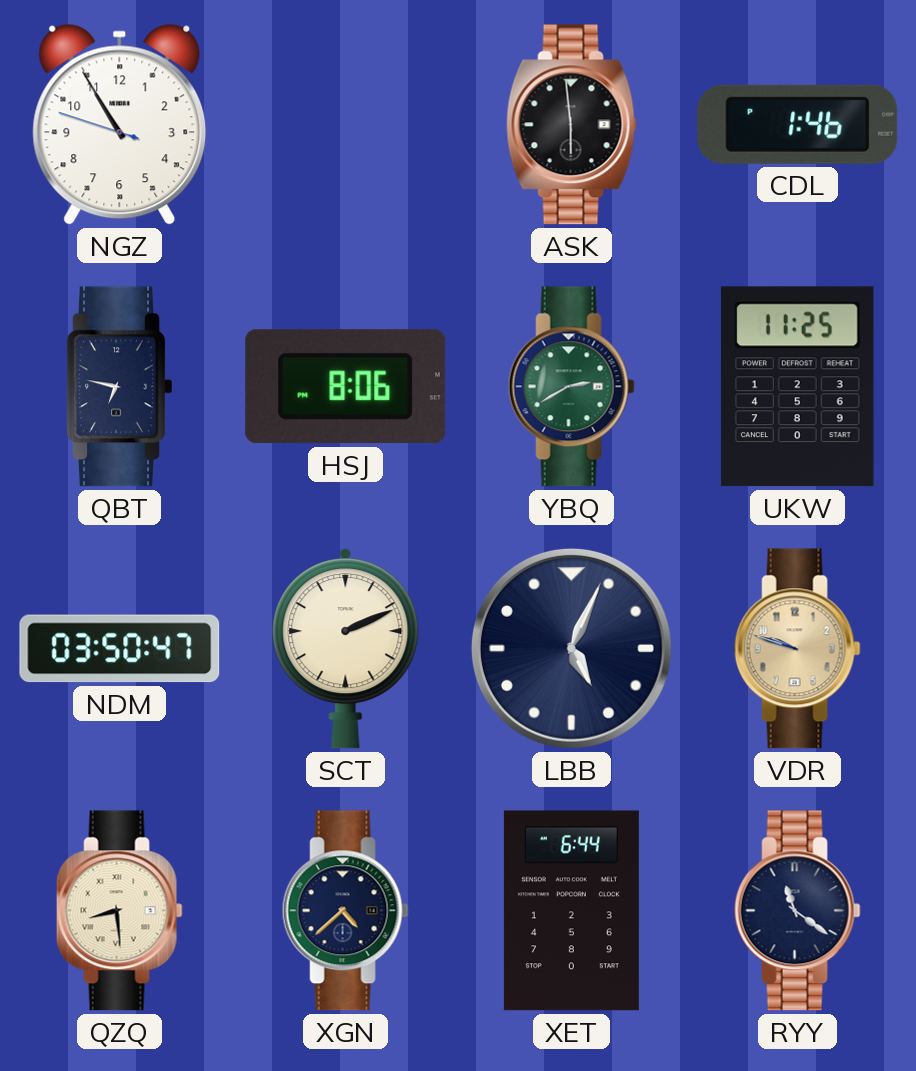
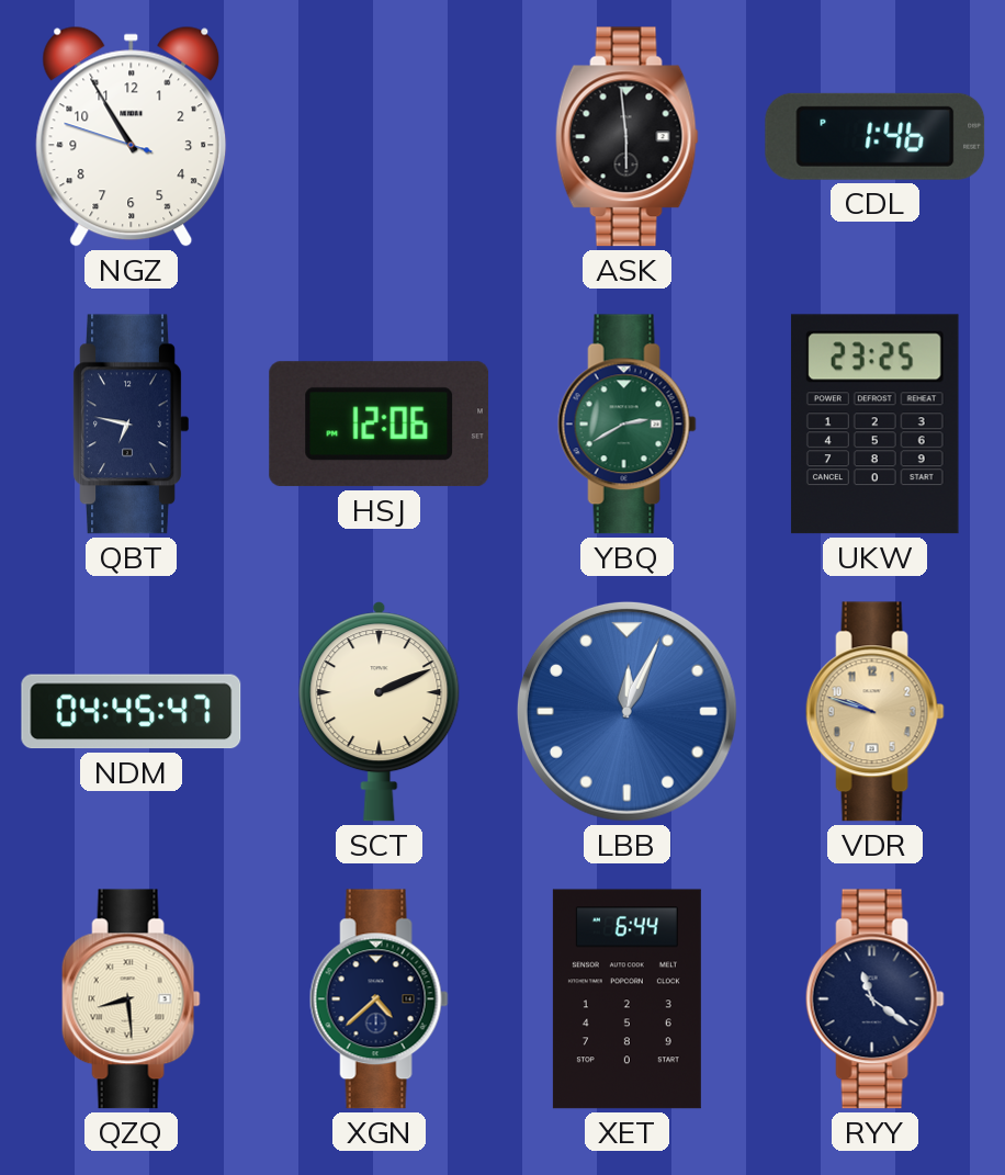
HSJ: 8:06 -> 12:06
UKW: 11:25 -> 23:25
NDM: 03:50 -> 04:45
LBB: 5:04 -> 12:04
LBB dial: navy -> blue
